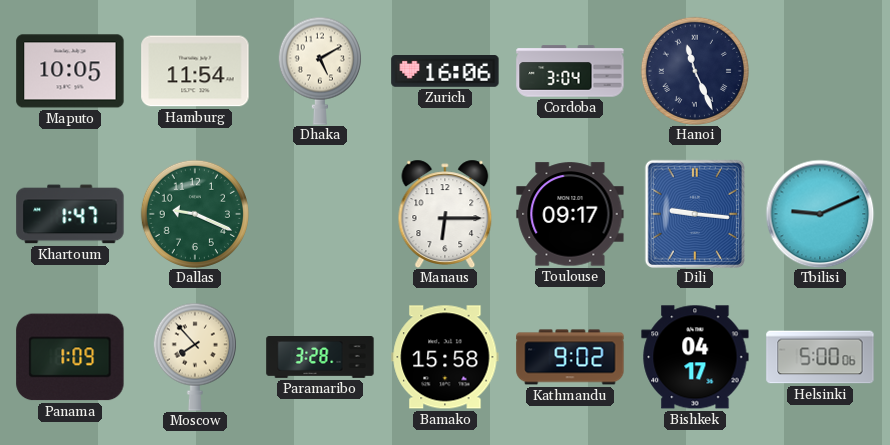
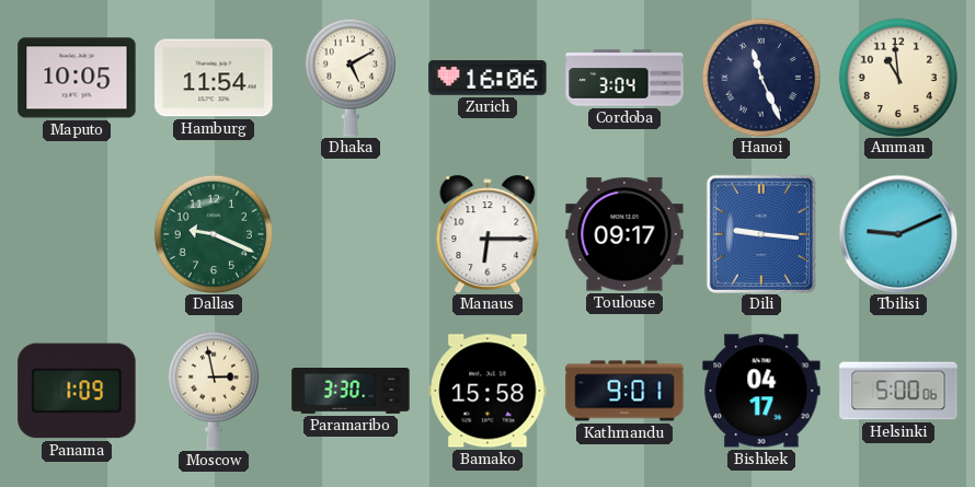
Amman: none -> 10:59
Khartoum: 1:47 -> none
Moscow: 7:53 -> 2:58
Paramaribo: 3:28 -> 3:30
Kathmandu: 9:02 -> 9:01
